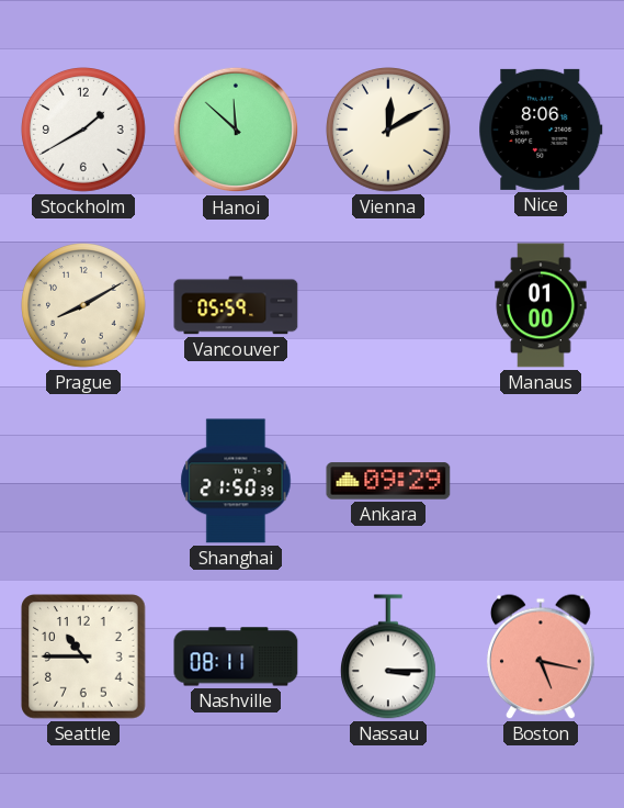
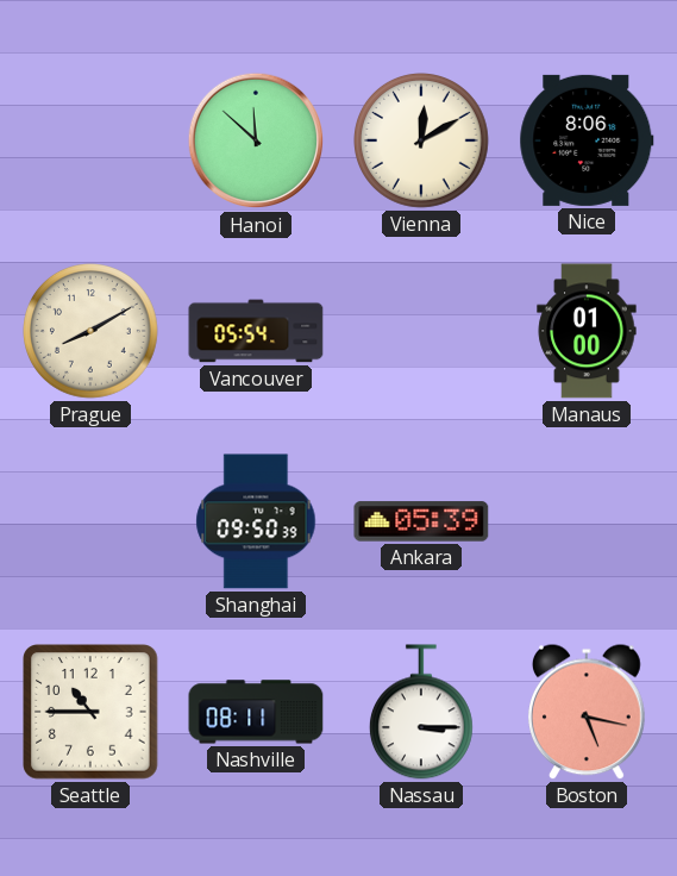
Stockholm: 1:40 -> none
Vancouver: 05:59 -> 05:54
Shanghai: 21:50 -> 09:50
Ankara: 09:29 -> 05:39
